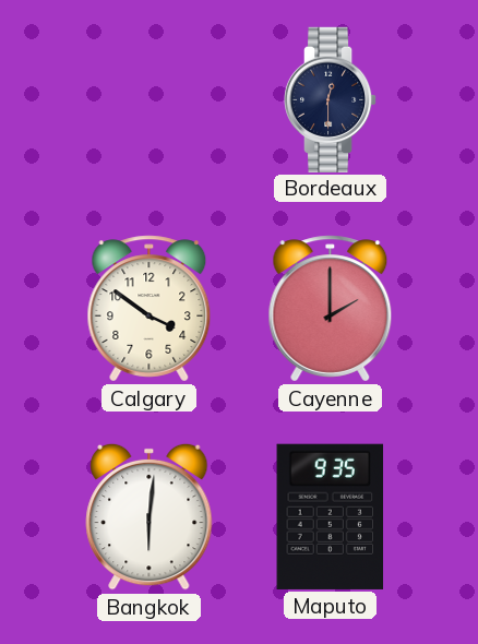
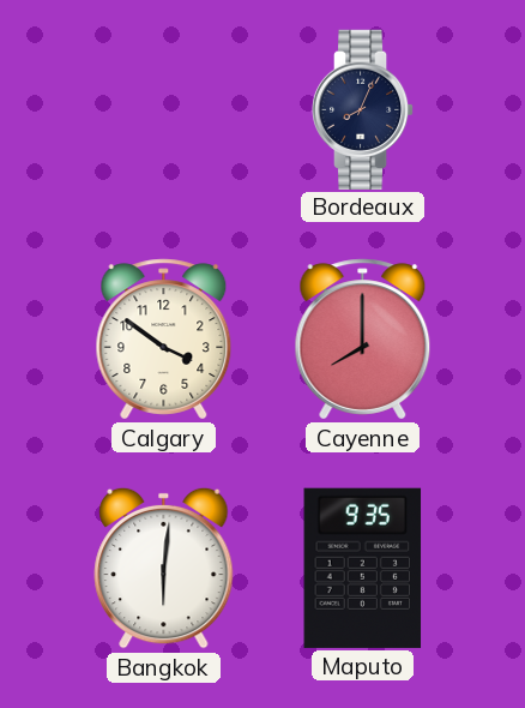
Bordeaux: 12:30 -> 8:04
Cayenne: 2:00 -> 8:00
